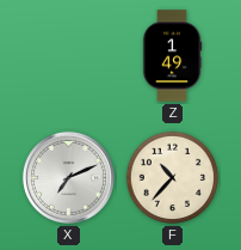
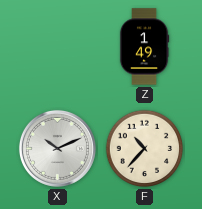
X: 7:11 -> 10:11
